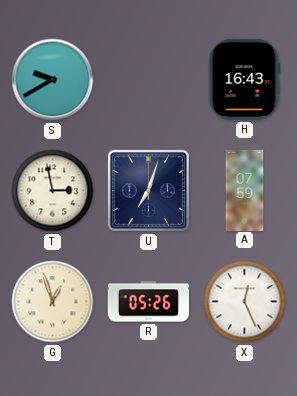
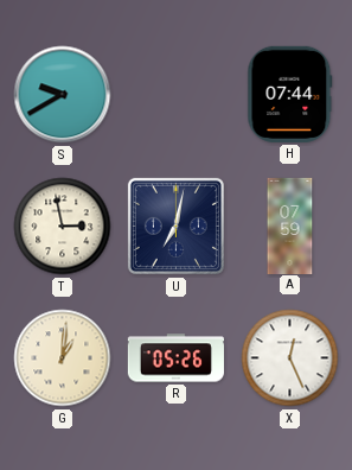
H: 16:43 -> 07:44
U: 7:03 -> 7:02
G: 12:57 -> 1:01
